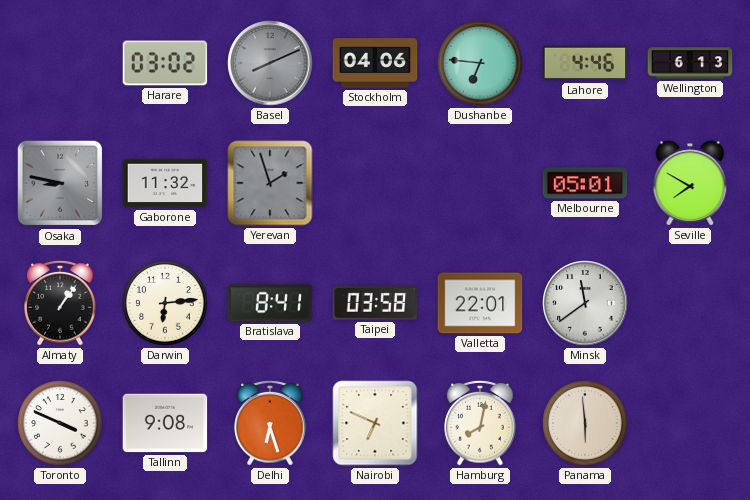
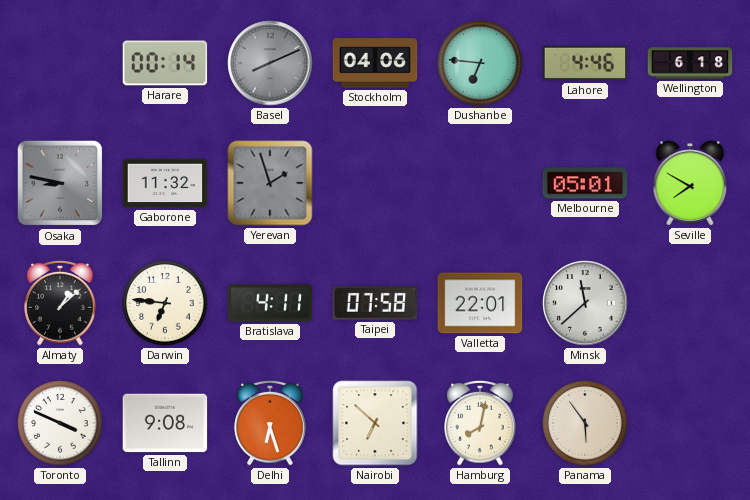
Harare: 03:02 -> 00:14
Wellington: 6:13 -> 6:18
Almaty: 1:06 -> 1:08
Darwin: 6:14 -> 6:46
Bratislava: 8:41 -> 4:11
Taipei: 03:58 -> 07:58
Minsk: 11:39 -> 11:38
Nairobi: 6:49 -> 6:52
Panama: 5:59 -> 5:54
